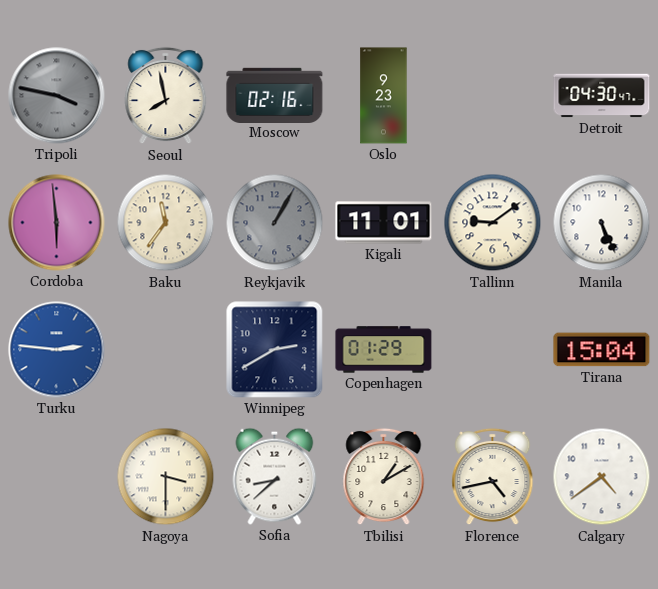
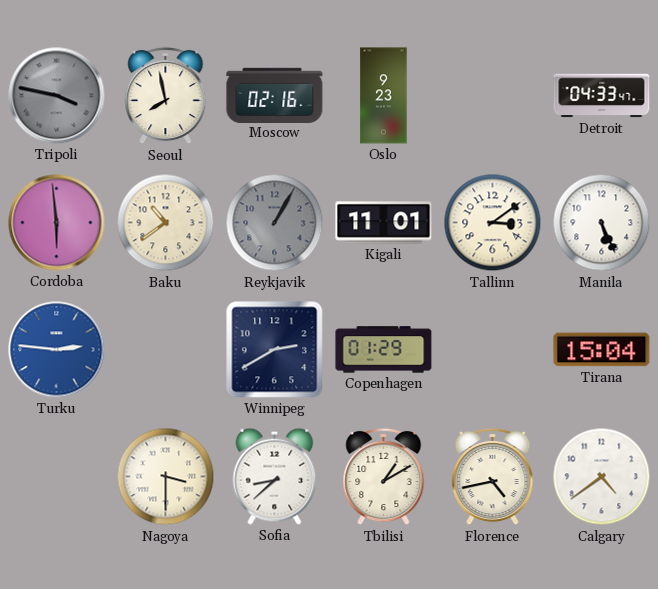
Detroit: 04:30 -> 04:33
Baku: 11:36 -> 10:39
Tallinn: 9:09 -> 3:09
